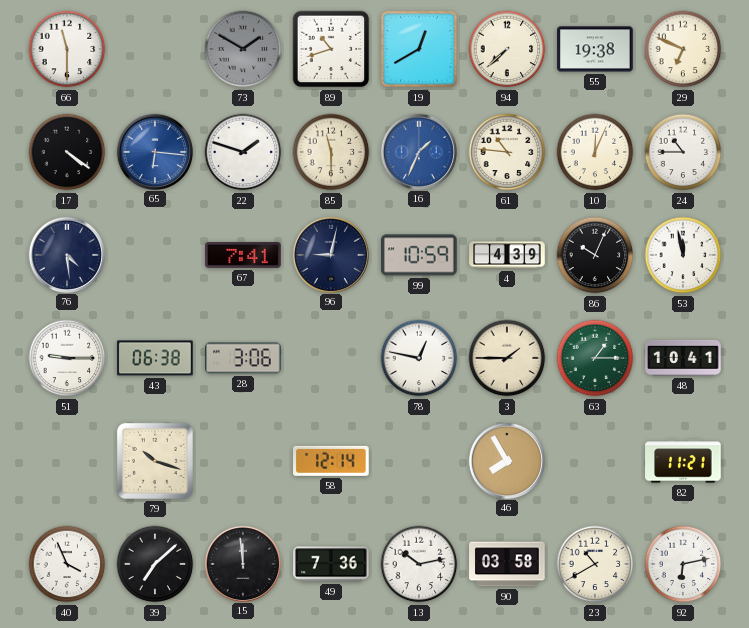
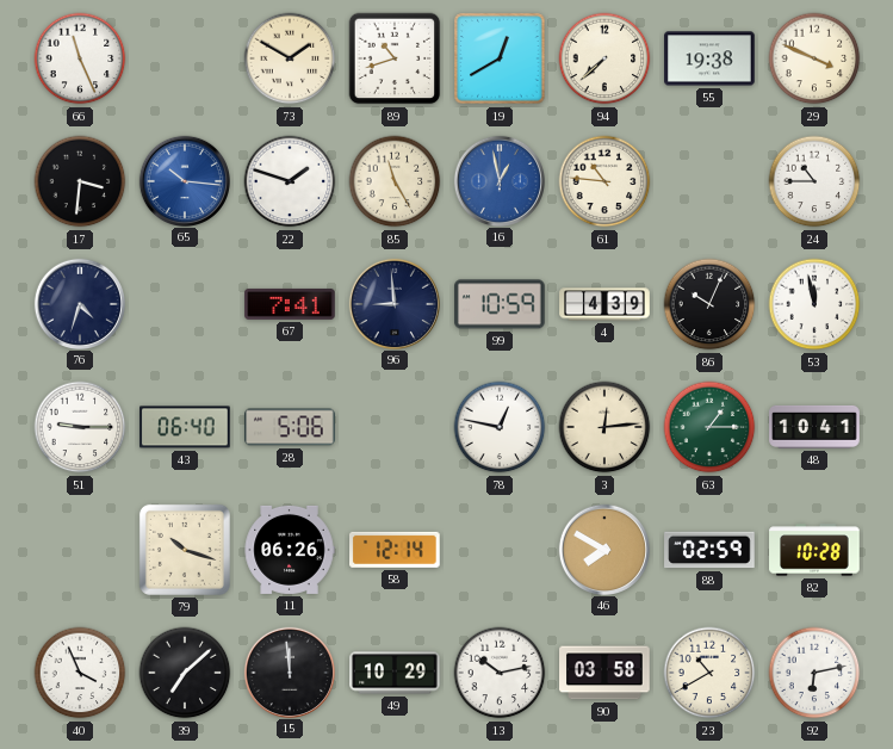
66: 11:30 -> 11:26
73 dial: grey -> cream
29: 6:49 -> 3:49
17: 4:21 -> 3:31
65: 6:16 -> 10:16
85: 11:30 -> 11:25
16: 1:34 -> 12:58
10: 12:04 -> none
76: 4:29 -> 4:33
96: 9:02 -> 8:59
43: 06:38 -> 06:40
28: 3:06 -> 5:06
3: 1:45 -> 12:14
11: none -> 06:26
46: 7:55 -> 7:50
88: none -> 02:59
82: 11:21 -> 10:28
49: 7:36 -> 10:29
